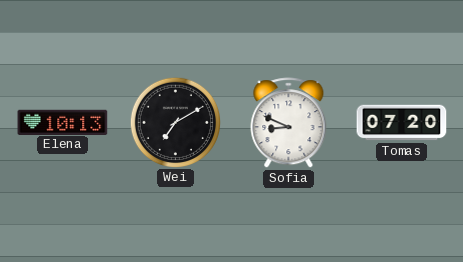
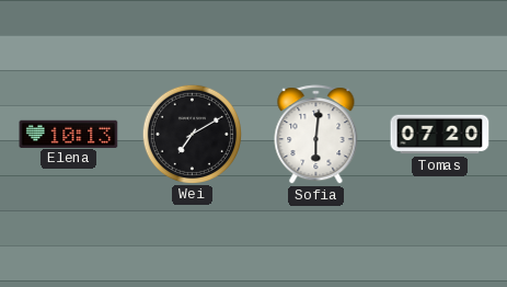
Sofia: 8:49 -> 6:01
